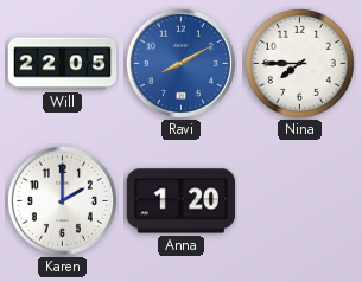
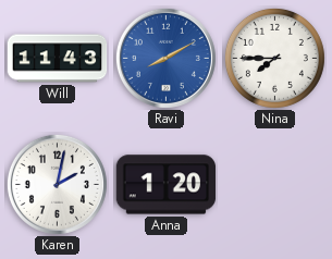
Will: 22:05 -> 11:43
Karen: 2:00 -> 2:02
